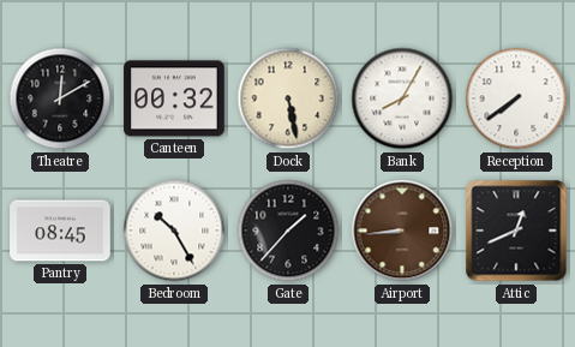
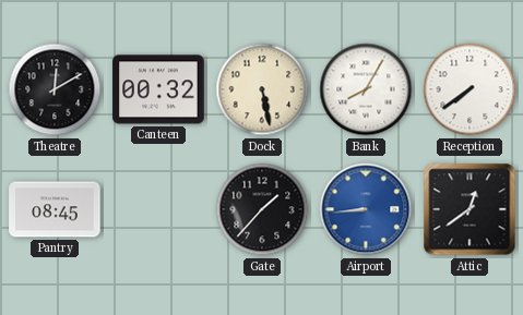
Bedroom: 10:25 -> none
Airport dial: brown -> blue
Attic: 12:41 -> 12:39
